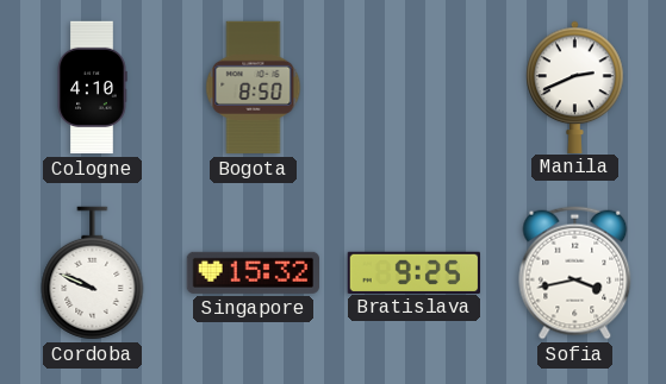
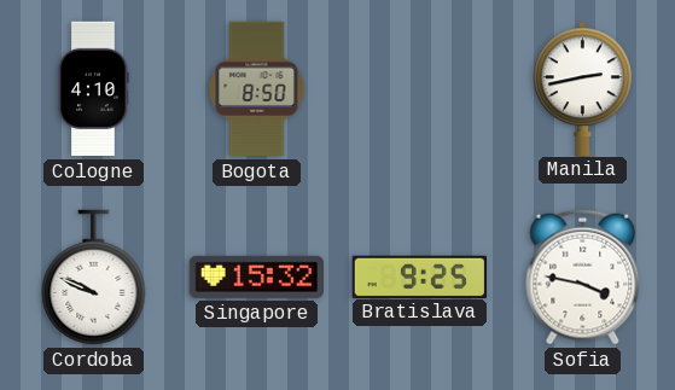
Manila: 2:41 -> 2:43
Sofia: 3:43 -> 3:47
